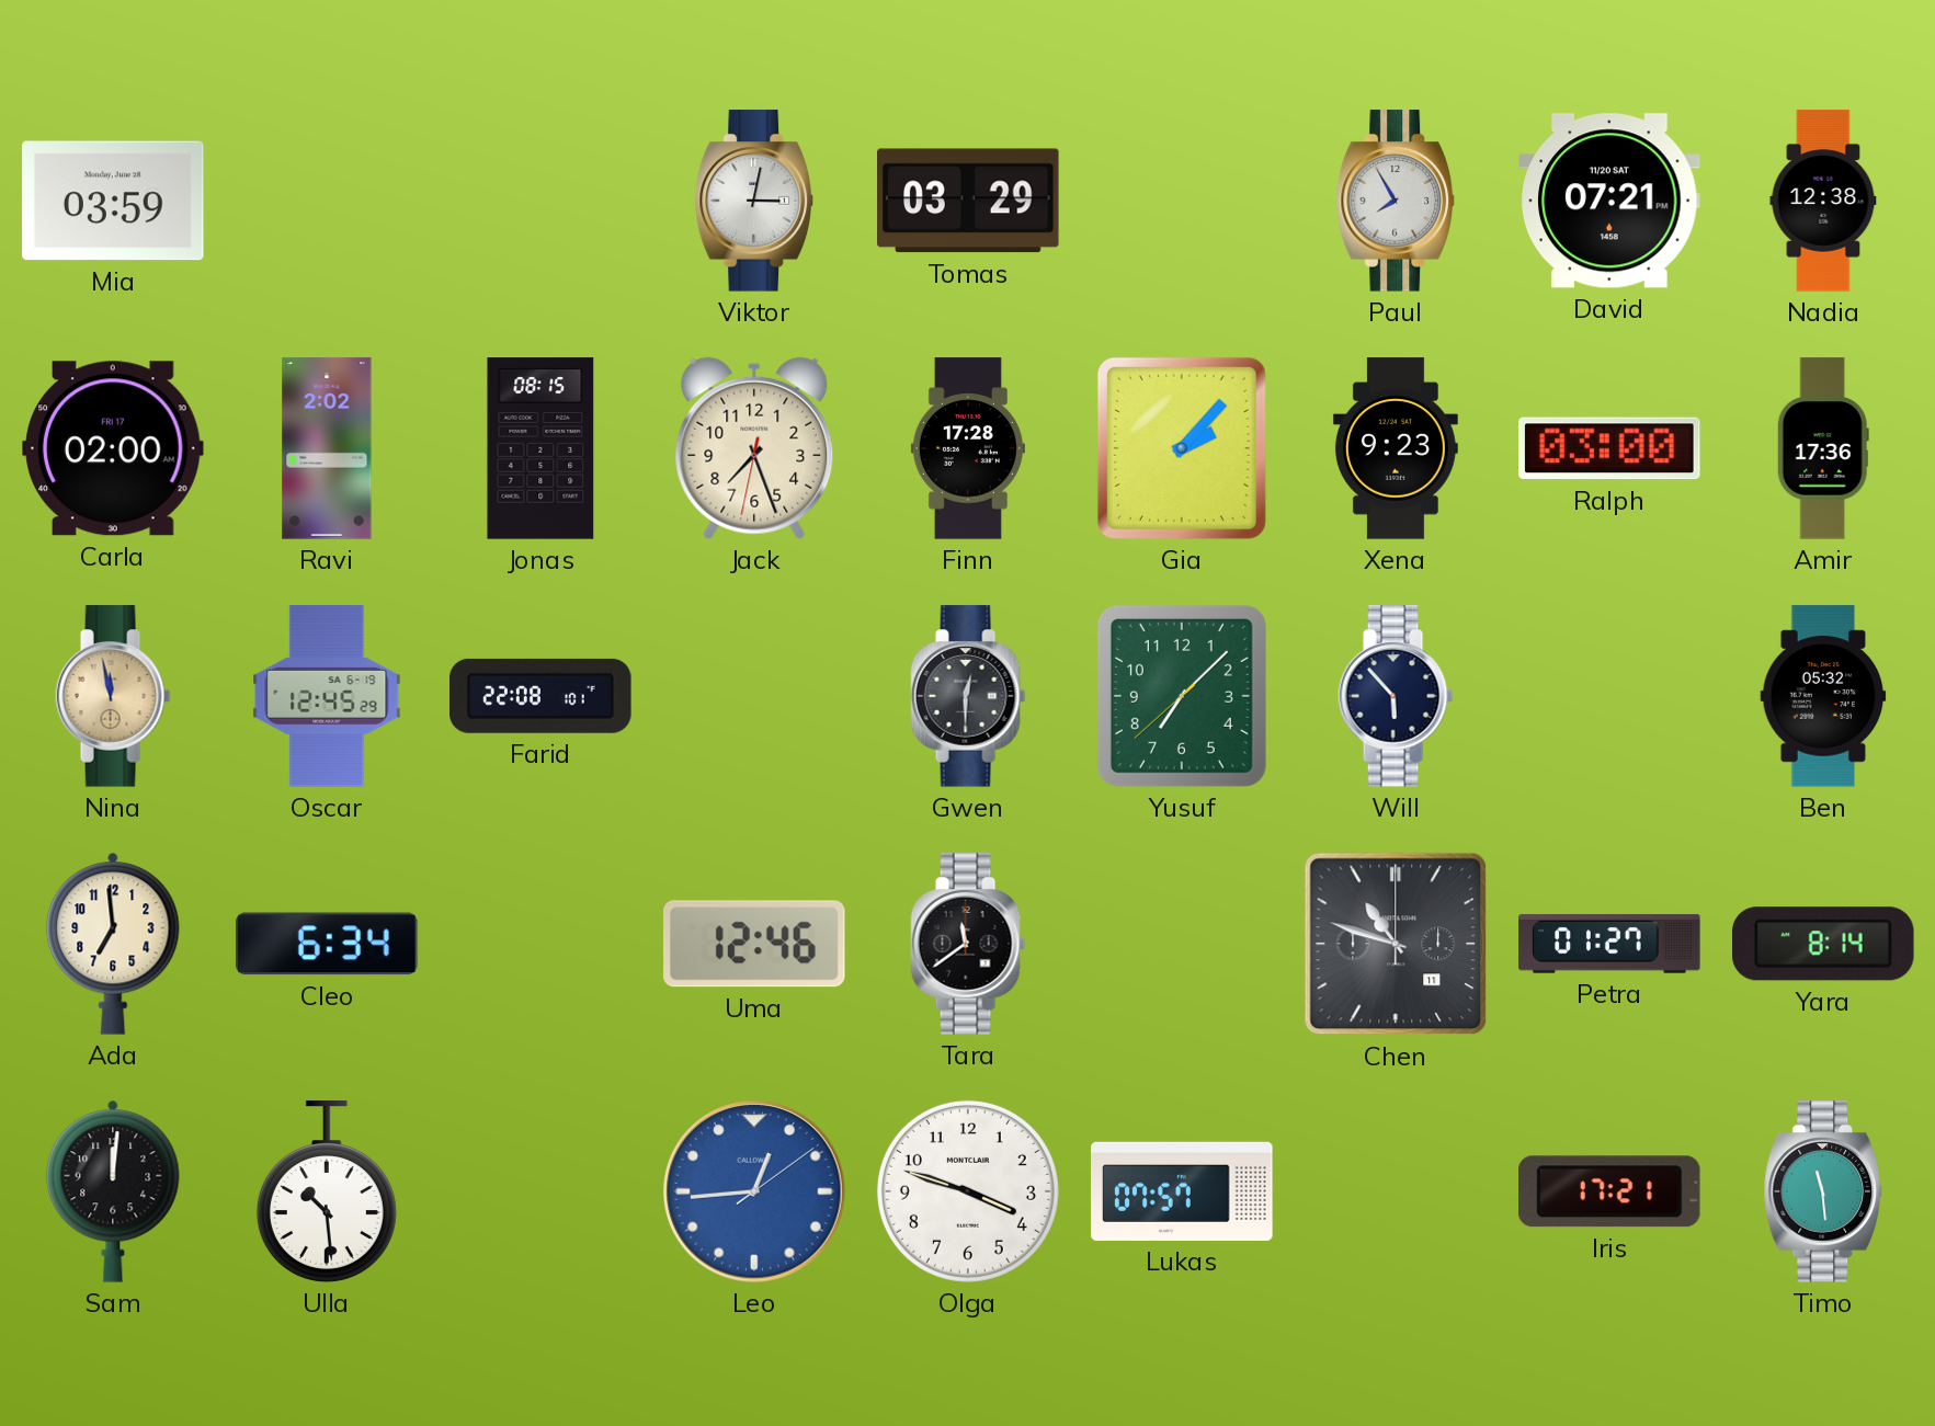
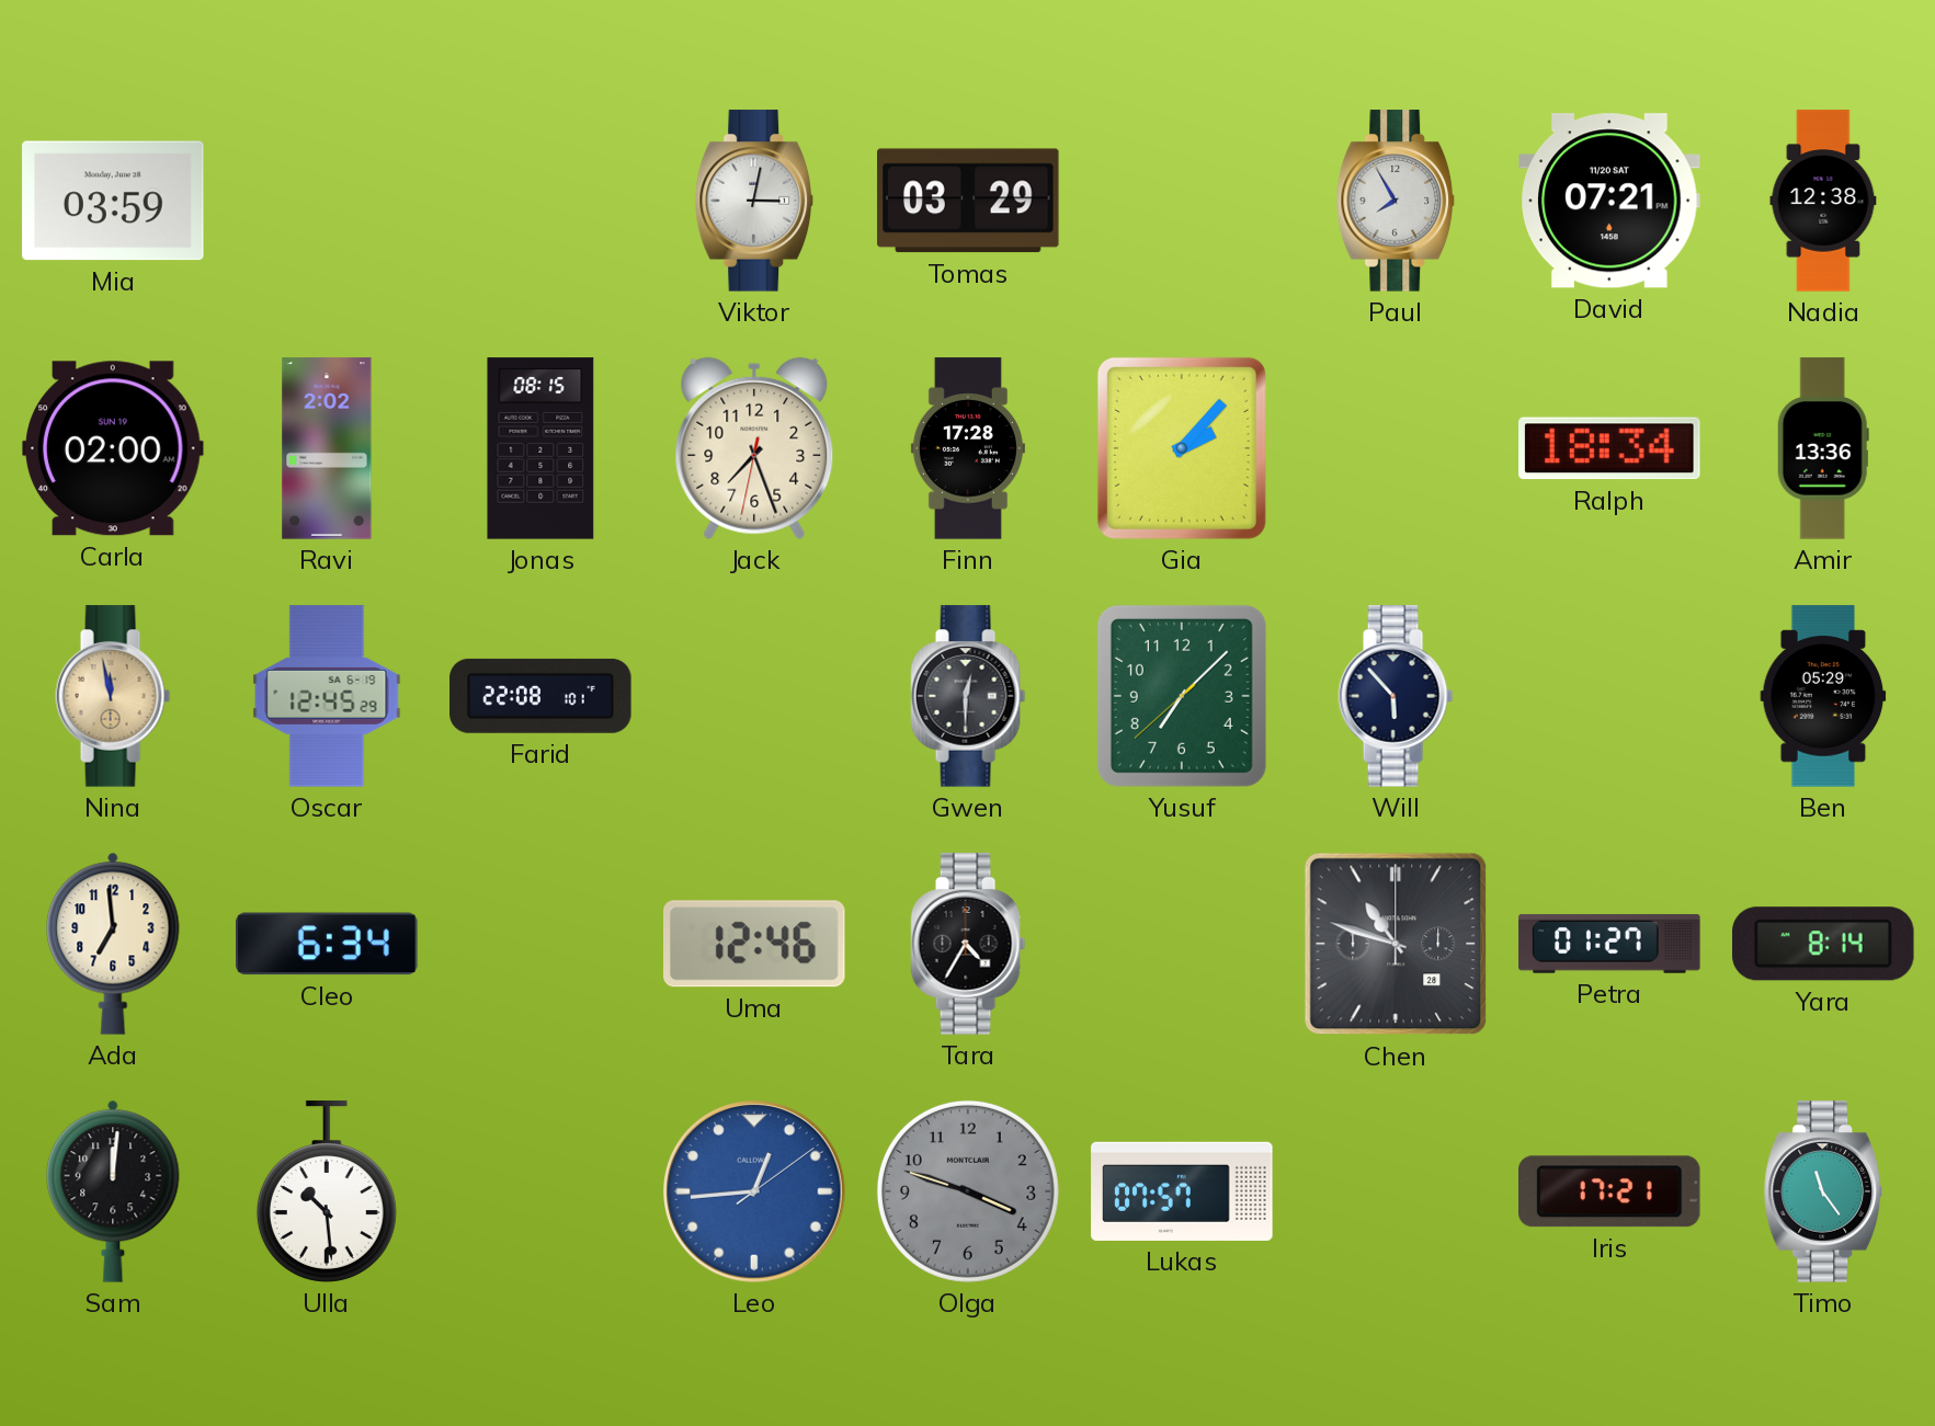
Carla date: FRI 17 -> SUN 19
Xena: 9:23 -> none
Ralph: 03:00 -> 18:34
Amir: 17:36 -> 13:36
Ben: 05:32 -> 05:29
Tara: 11:39 -> 4:35
Chen date: 11 -> 28
Olga dial: white -> grey
Timo: 11:29 -> 11:24
